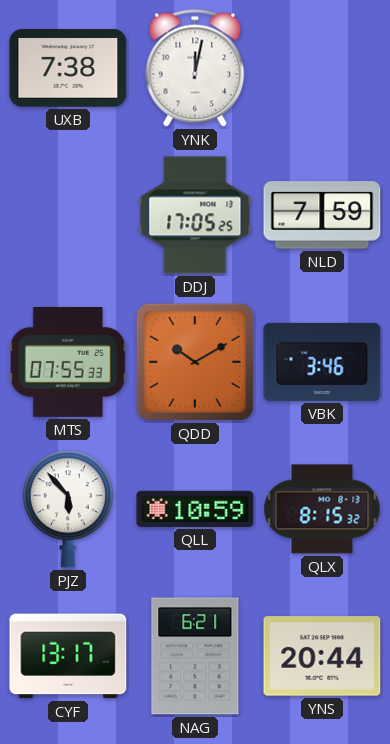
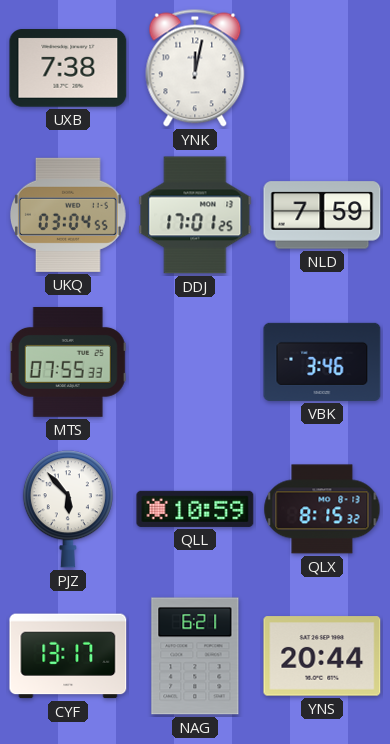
UKQ: none -> 03:04
DDJ: 17:05 -> 17:01
QDD: 10:10 -> none
